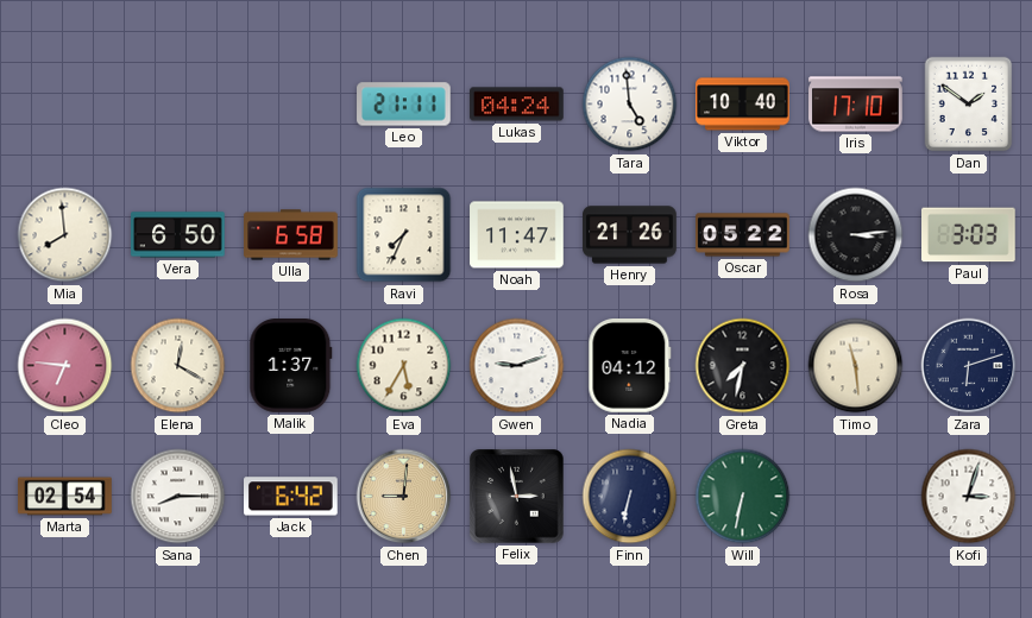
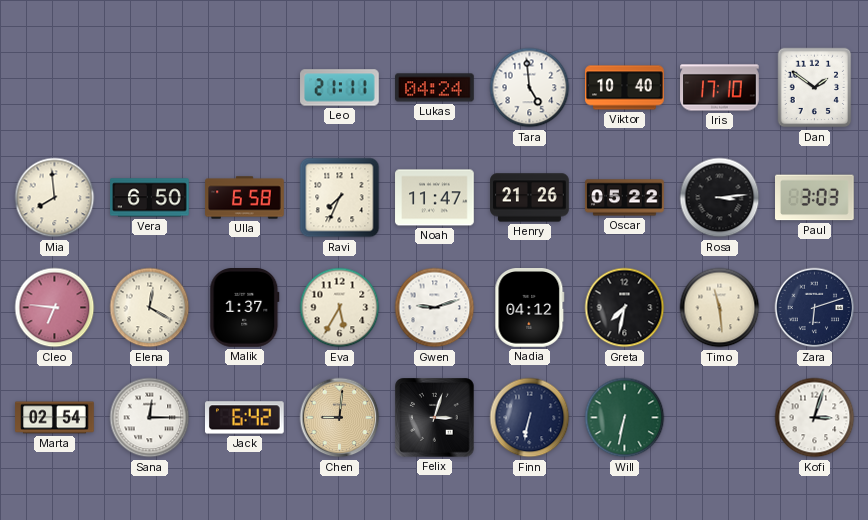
Sana: 8:15 -> 12:15
Felix: 2:58 -> 3:03
